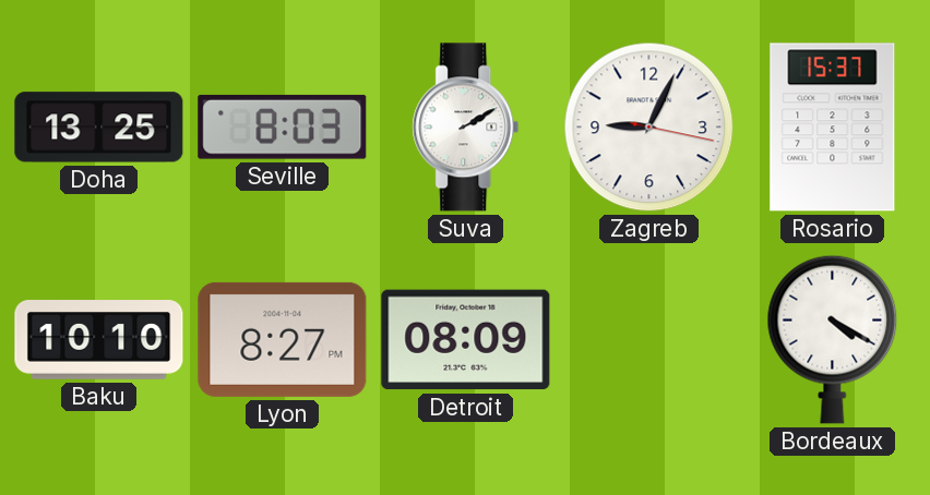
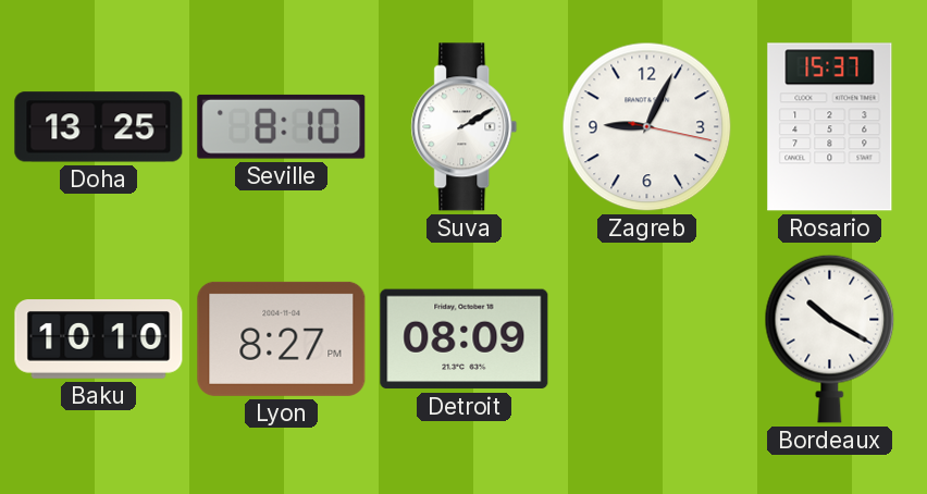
Seville: 8:03 -> 8:10
Bordeaux: 4:20 -> 10:20
